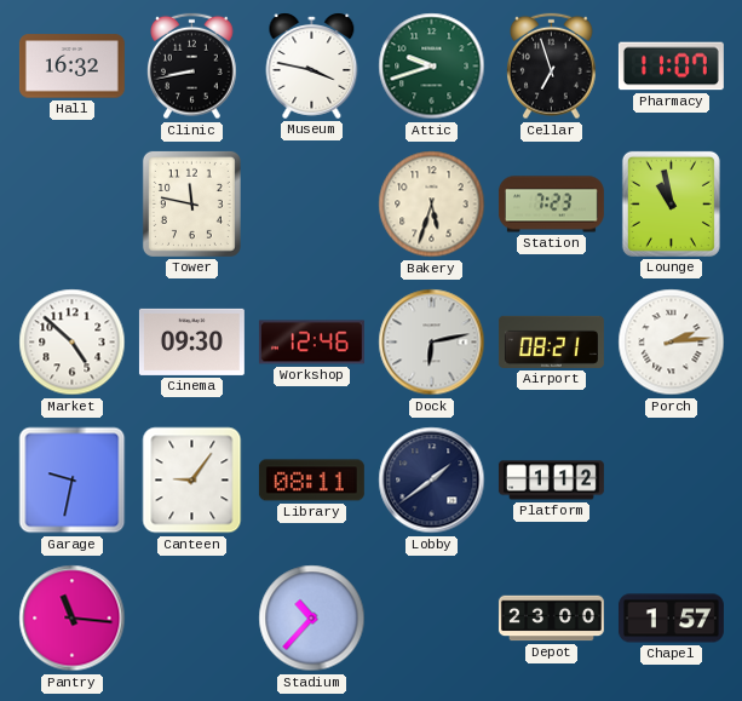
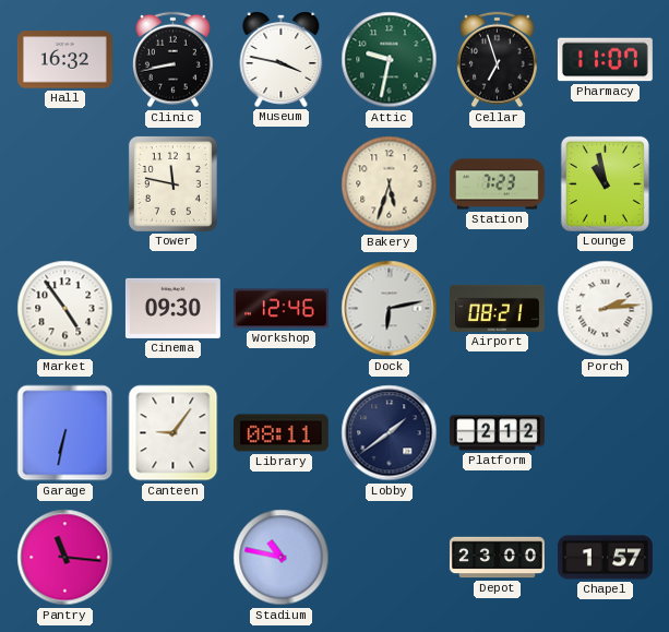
Attic: 9:42 -> 9:32
Market: 4:52 -> 4:54
Garage: 9:32 -> 6:32
Platform: 1:12 -> 2:12
Stadium: 10:37 -> 10:47
